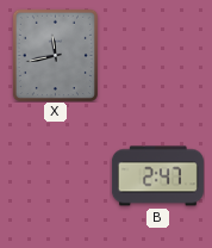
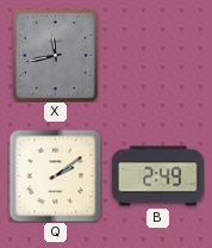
Q: none -> 2:09
B: 2:47 -> 2:49
